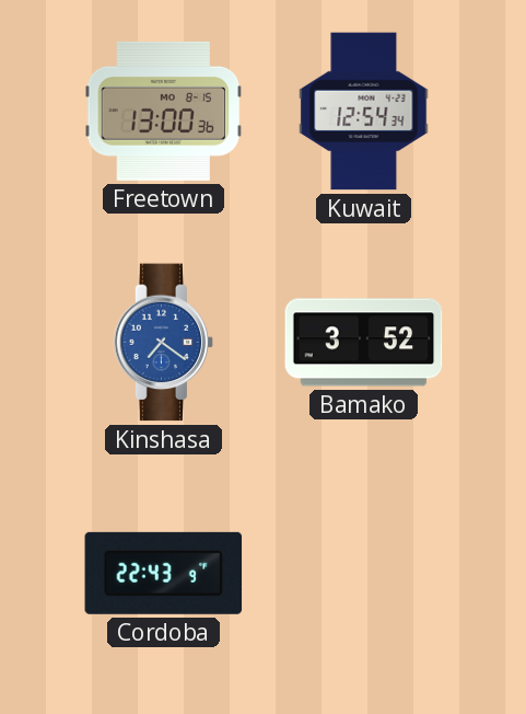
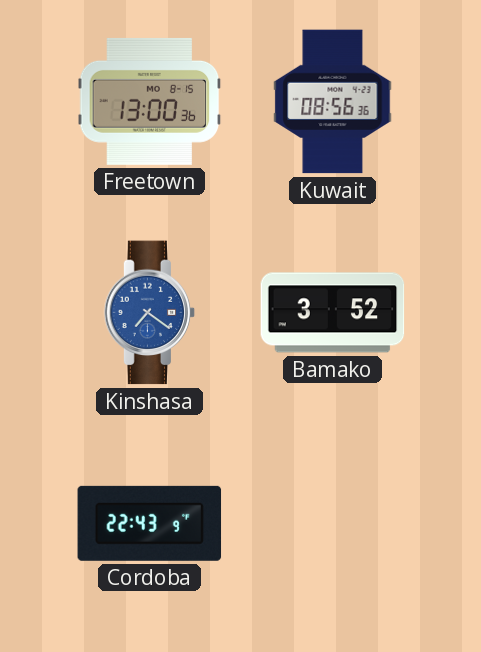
Kuwait: 12:54 -> 08:56
